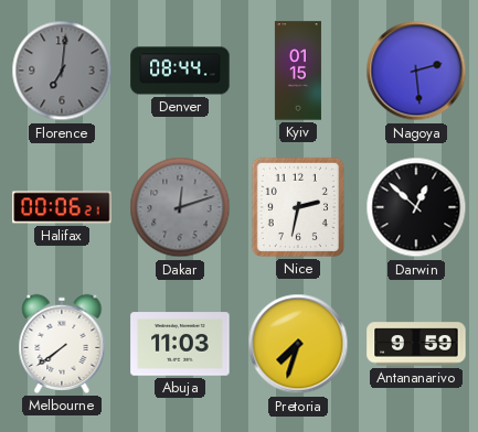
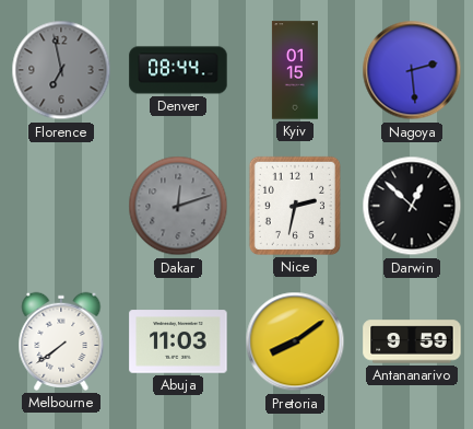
Florence: 7:01 -> 6:58
Halifax: 00:06 -> none
Pretoria: 7:33 -> 8:09
